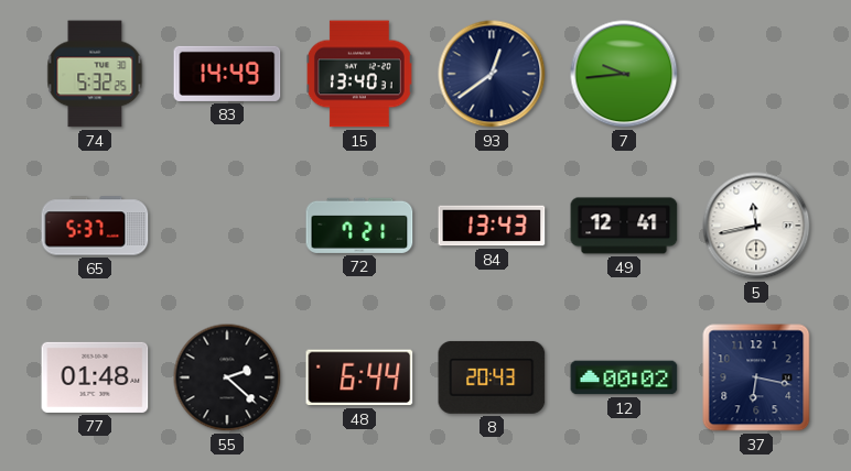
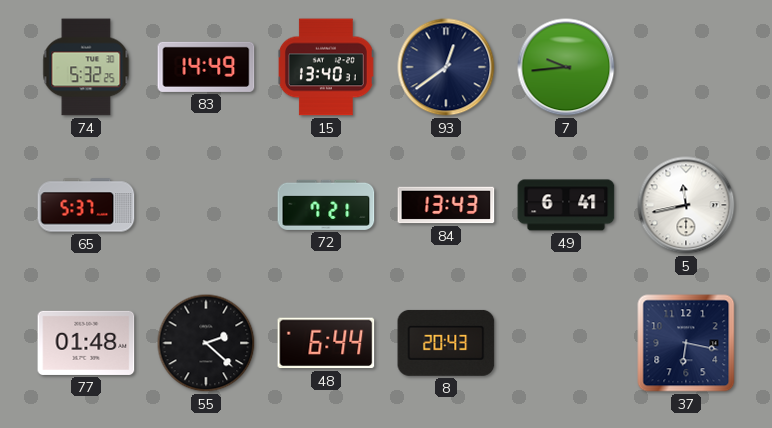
49: 12:41 -> 6:41
12: 00:02 -> none
